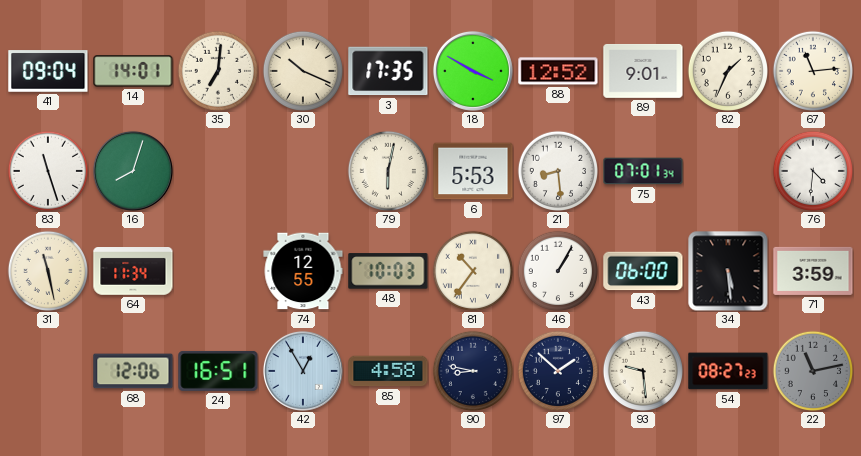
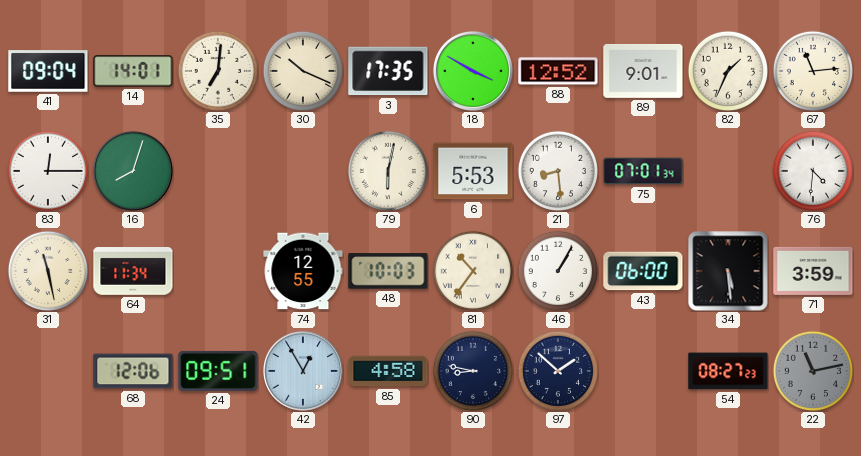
83: 11:27 -> 12:15
24: 16:51 -> 09:51
93: 9:29 -> none
